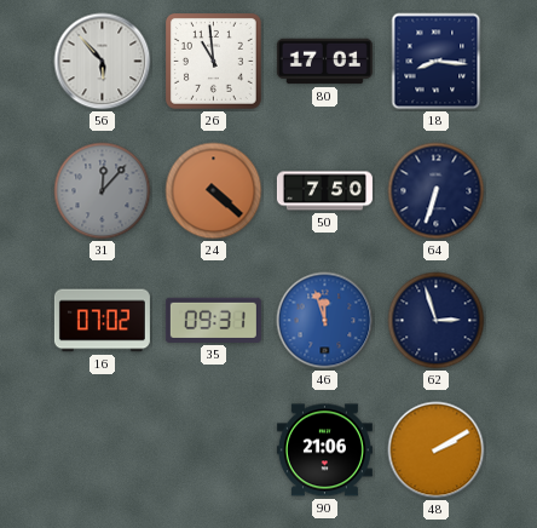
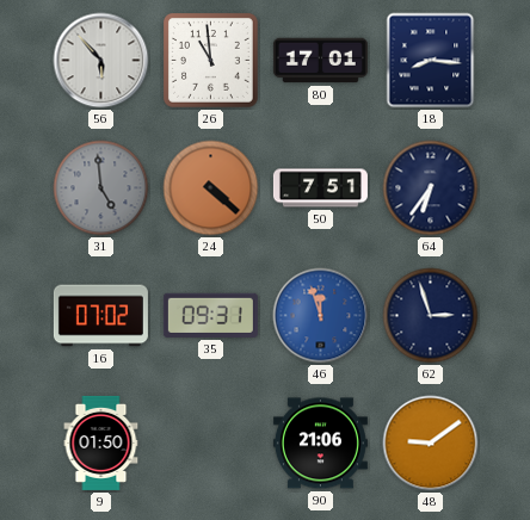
31: 12:07 -> 4:59
50: 7:50 -> 7:51
64: 6:33 -> 6:36
9: none -> 01:50
48: 2:10 -> 9:09
